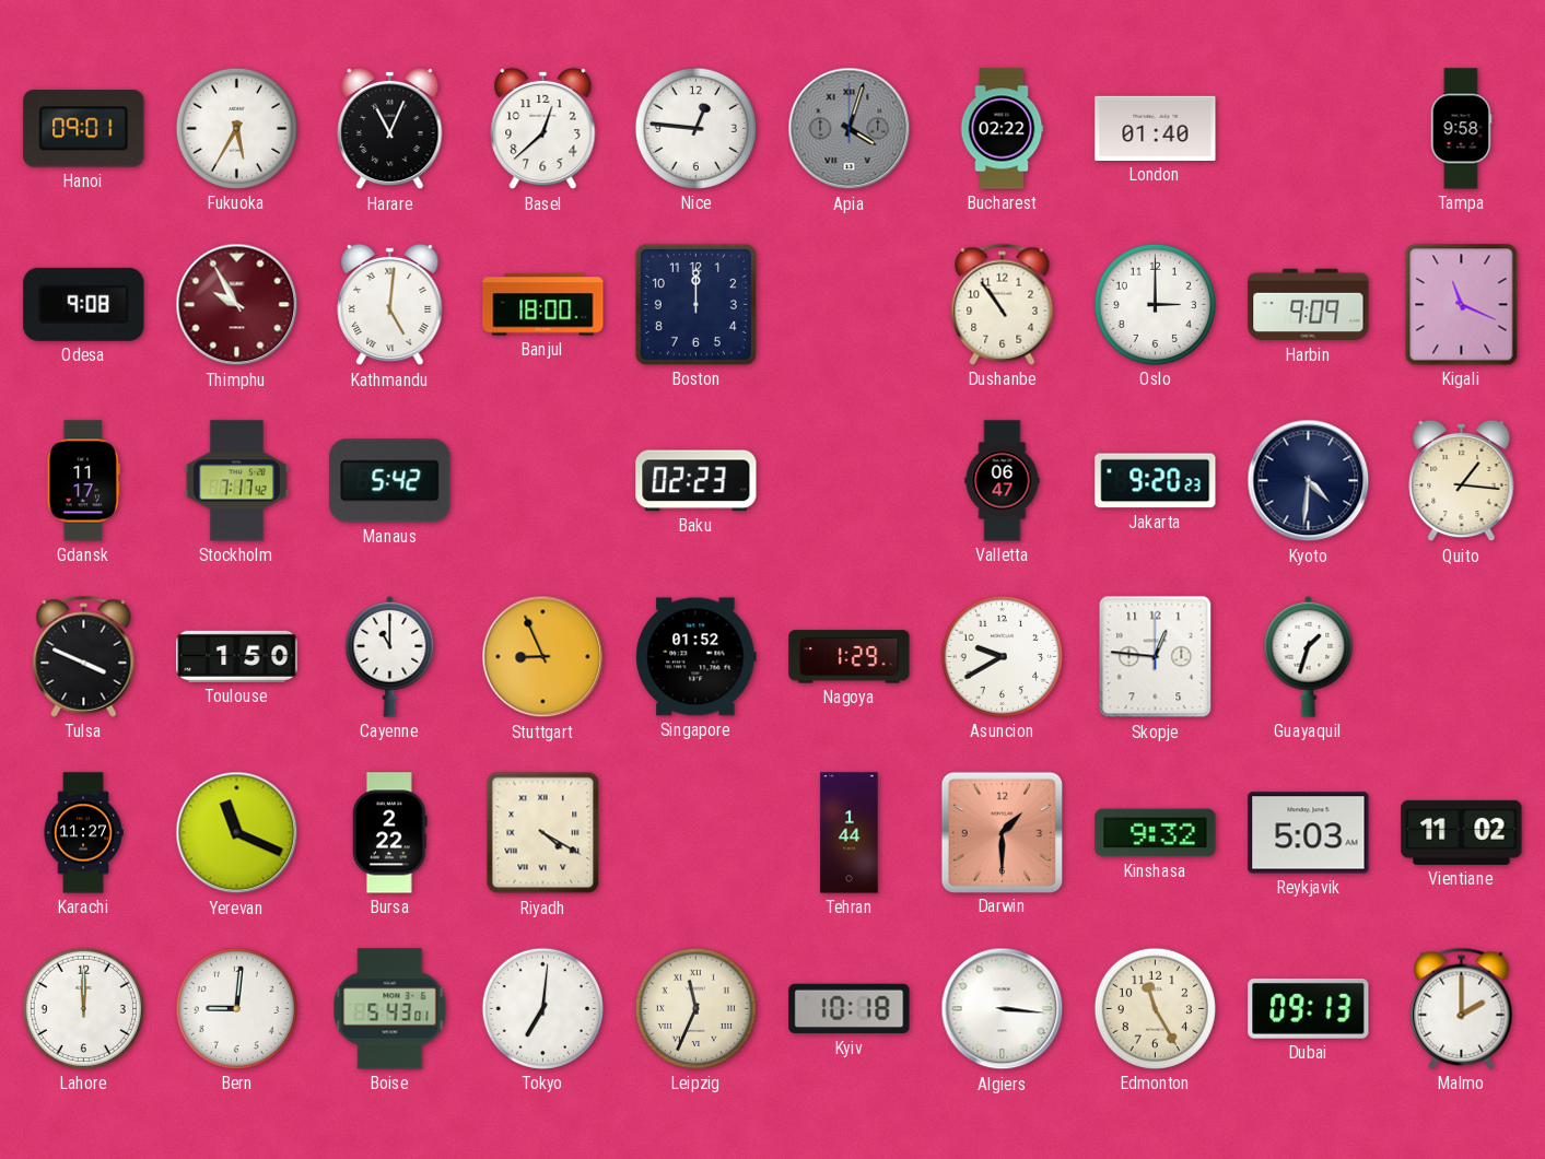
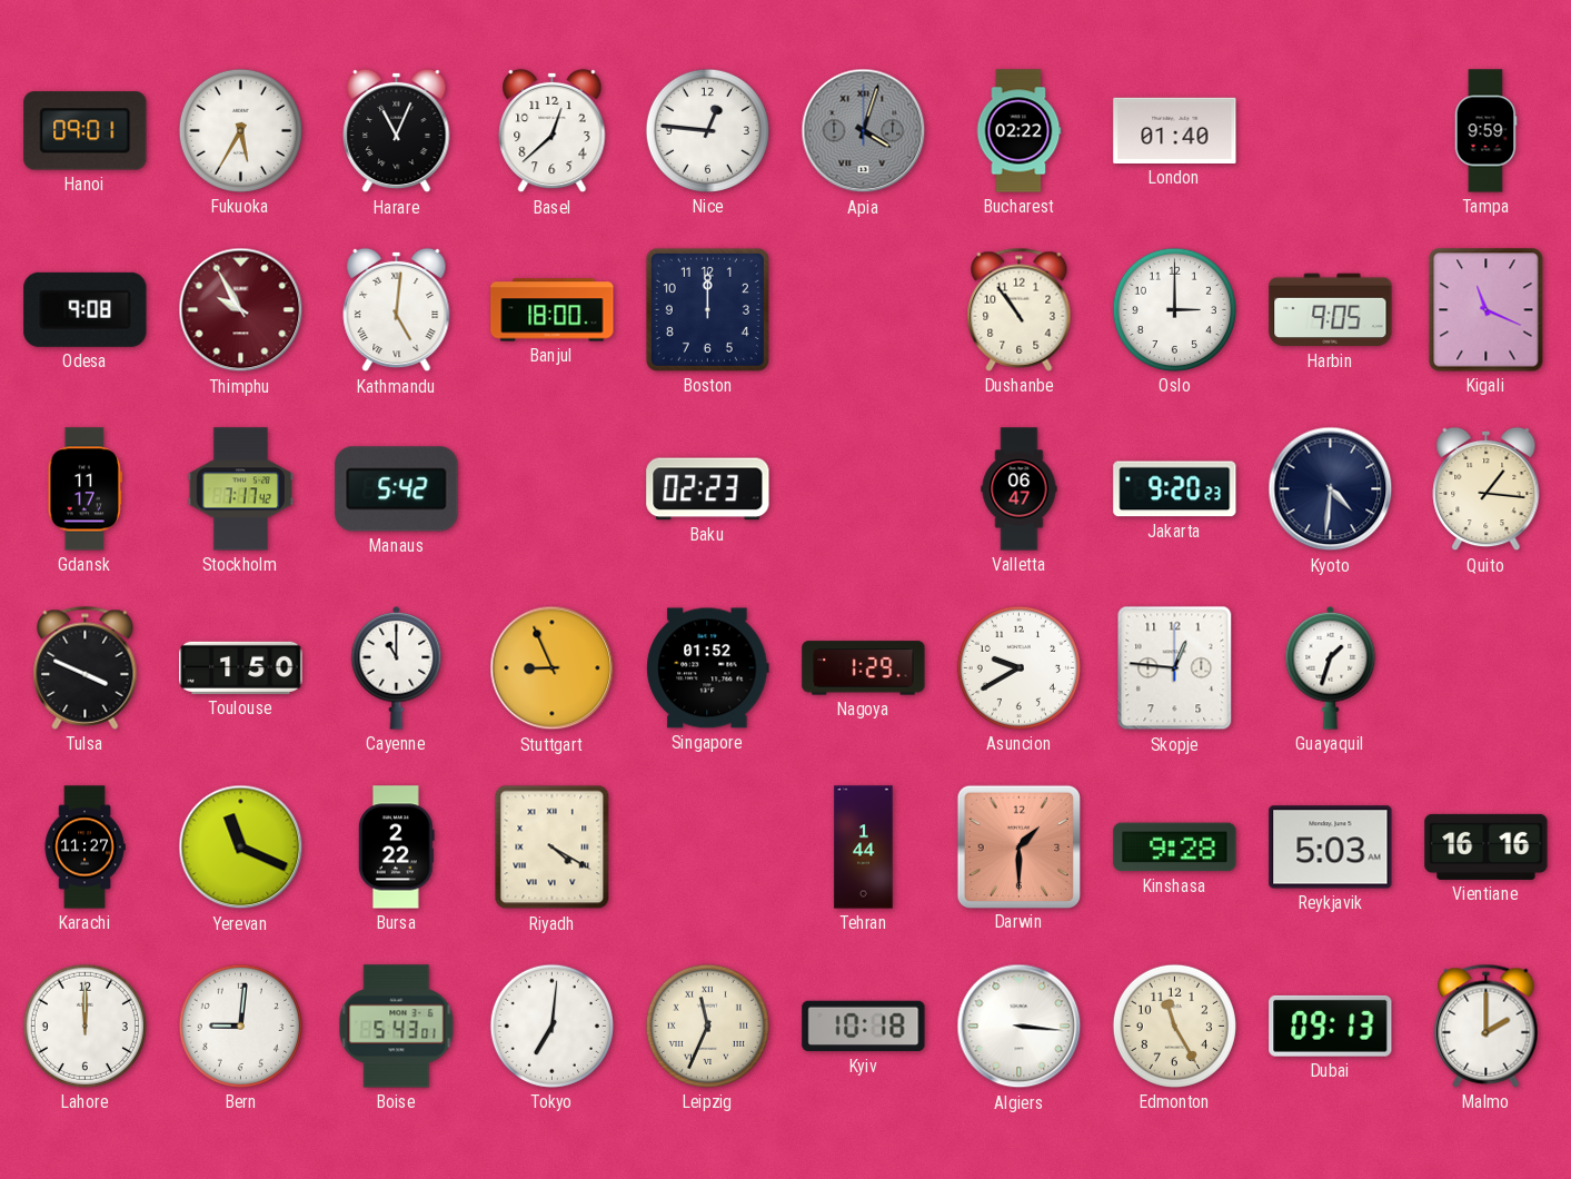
Tampa: 9:58 -> 9:59
Harbin: 9:09 -> 9:05
Kinshasa: 9:32 -> 9:28
Vientiane: 11:02 -> 16:16
